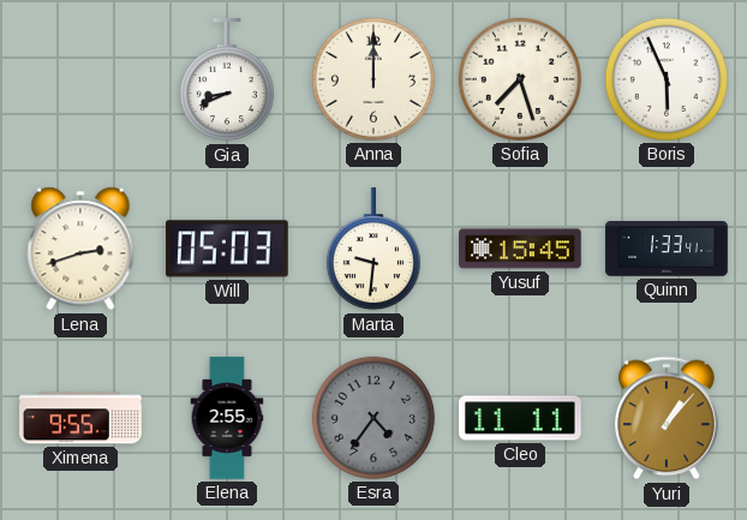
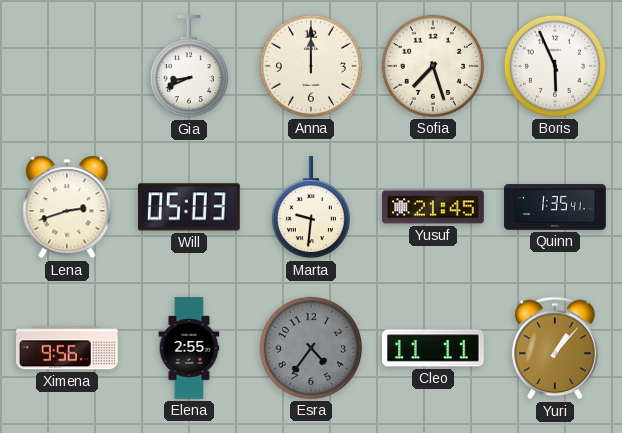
Yusuf: 15:45 -> 21:45
Quinn: 1:33 -> 1:35
Ximena: 9:55 -> 9:56
